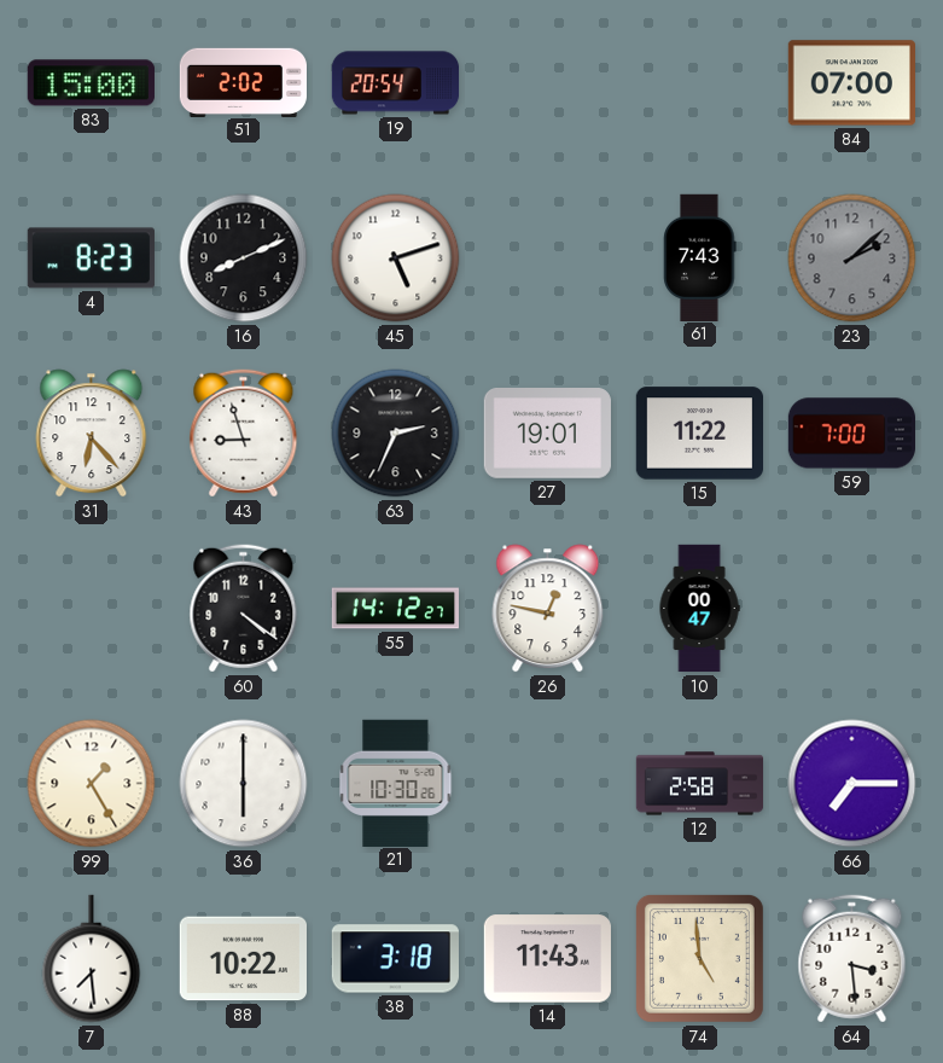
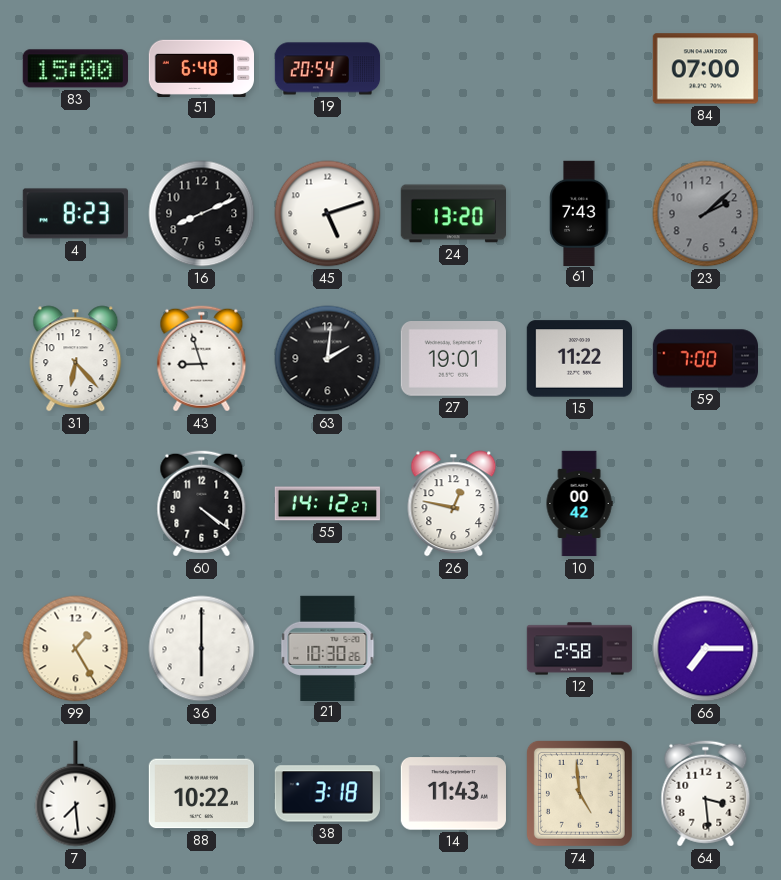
51: 2:02 -> 6:48
24: none -> 13:20
63: 2:34 -> 2:01
10: 00:47 -> 00:42
